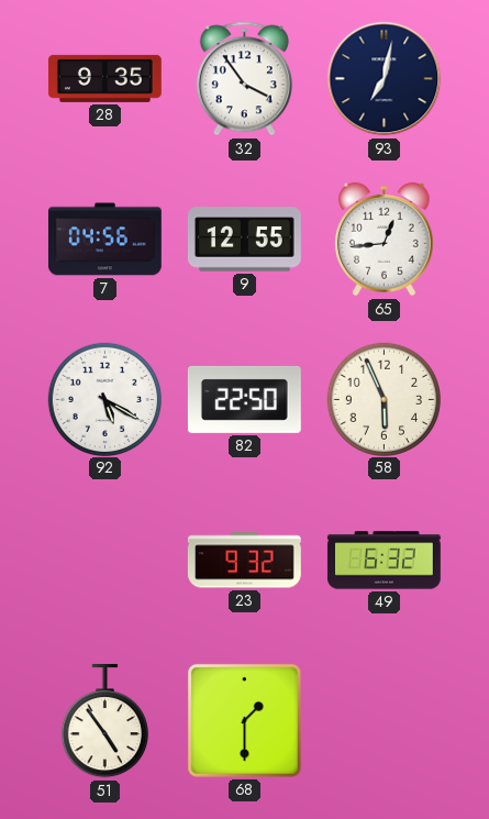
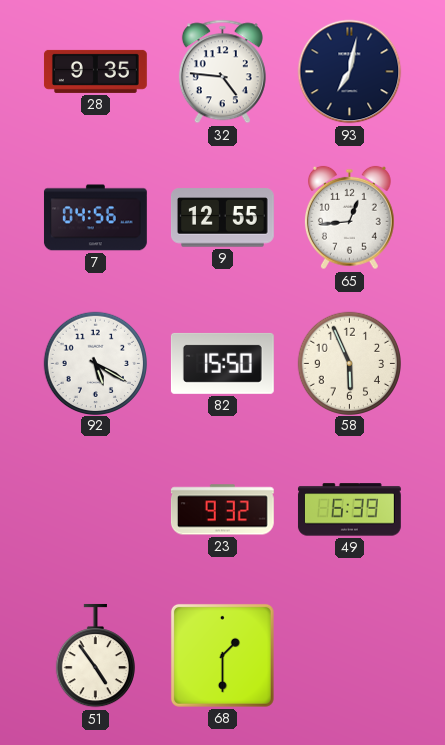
32: 3:54 -> 4:46
82: 22:50 -> 15:50
49: 6:32 -> 6:39
